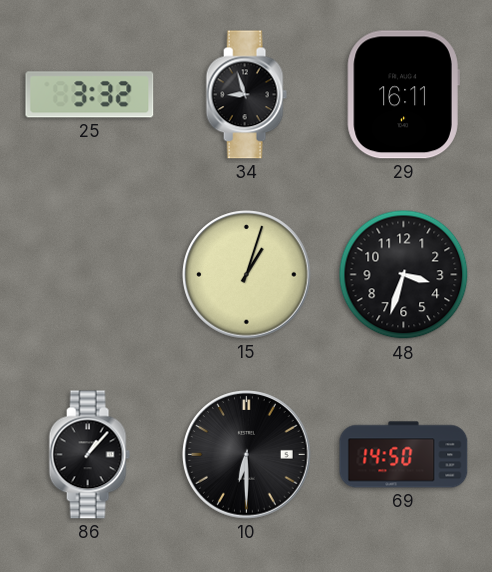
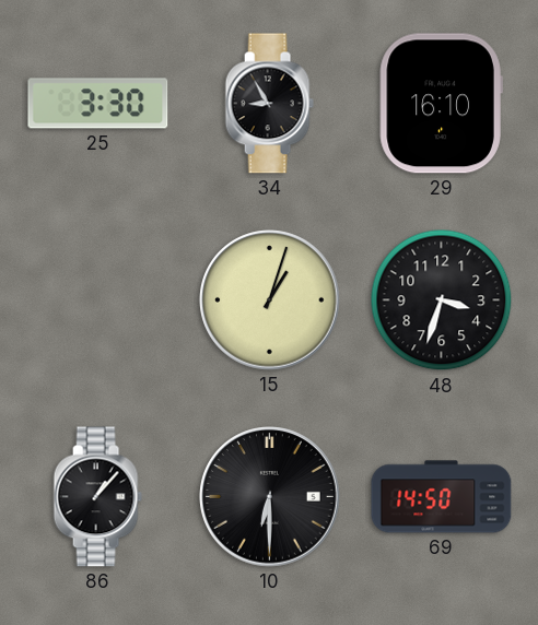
25: 3:32 -> 3:30
34: 8:57 -> 8:55
29: 16:11 -> 16:10
